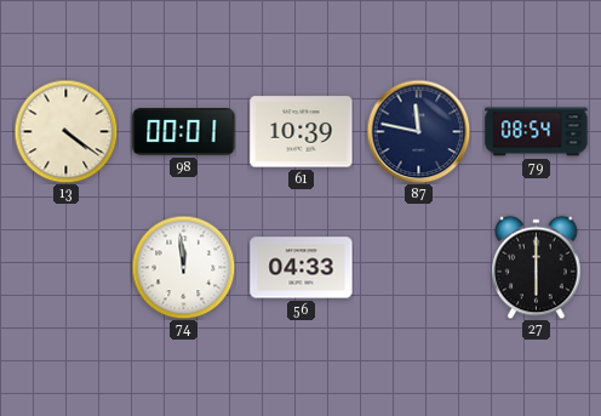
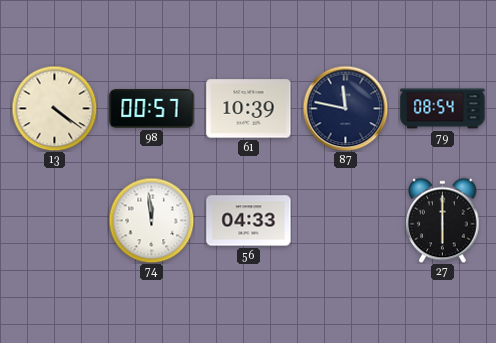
98: 00:01 -> 00:57
